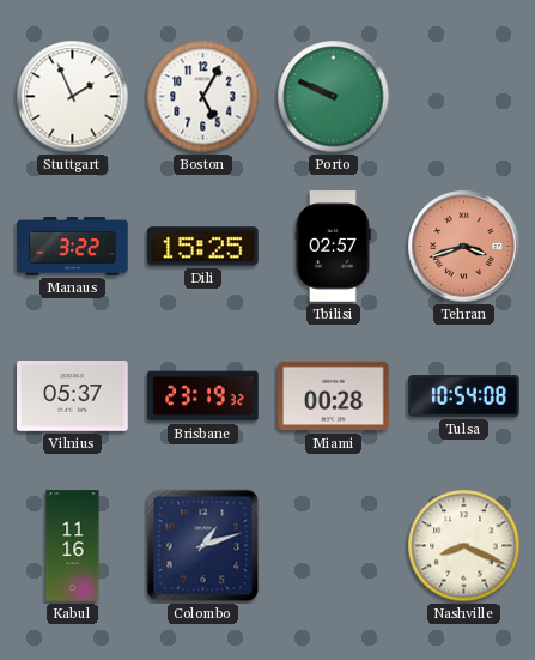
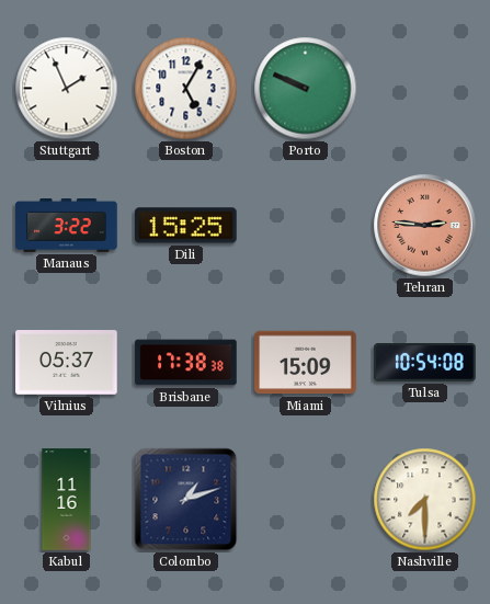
Tbilisi: 02:57 -> none
Tehran: 3:42 -> 2:46
Brisbane: 23:19 -> 17:38
Miami: 00:28 -> 15:09
Nashville: 8:19 -> 7:30
